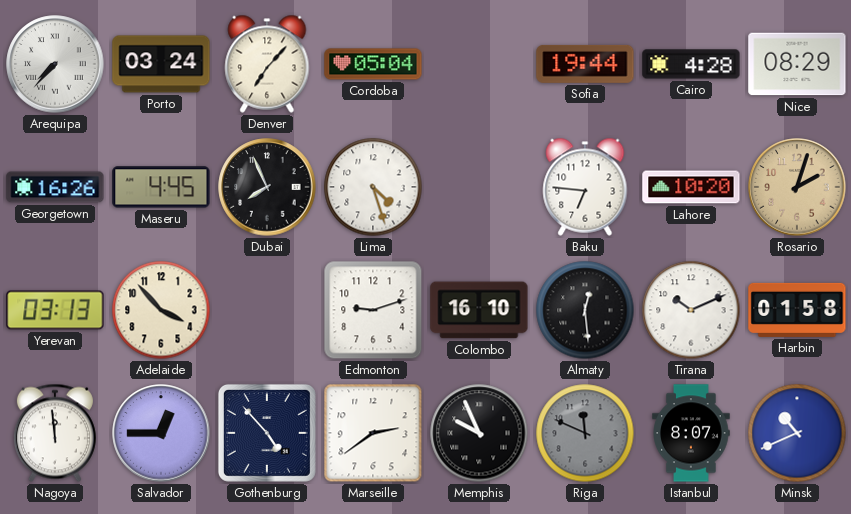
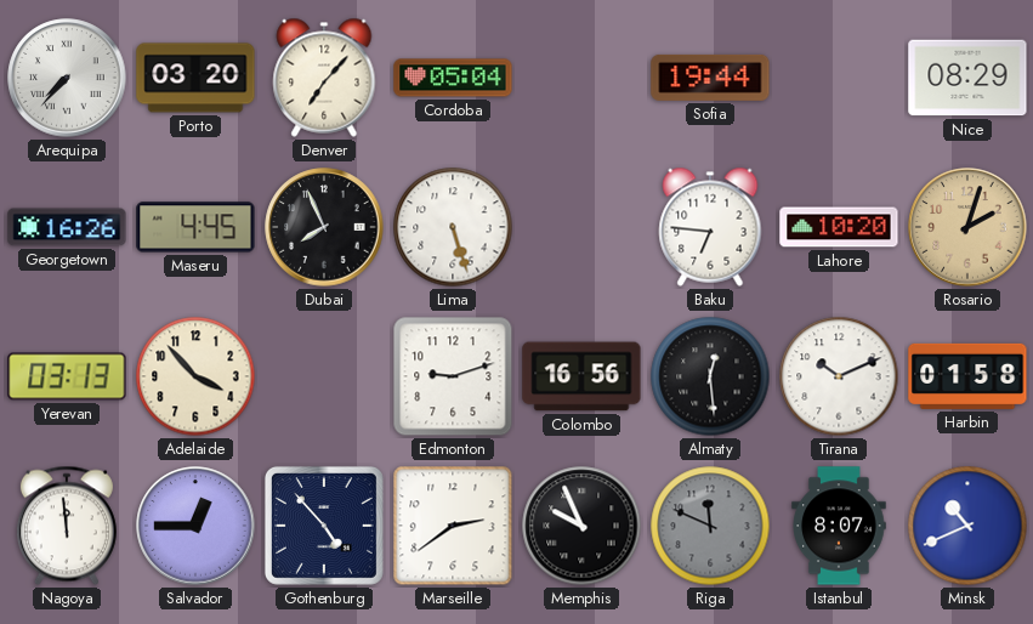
Porto: 03:24 -> 03:20
Cairo: 4:28 -> none
Lima: 4:27 -> 5:27
Colombo: 16:10 -> 16:56
